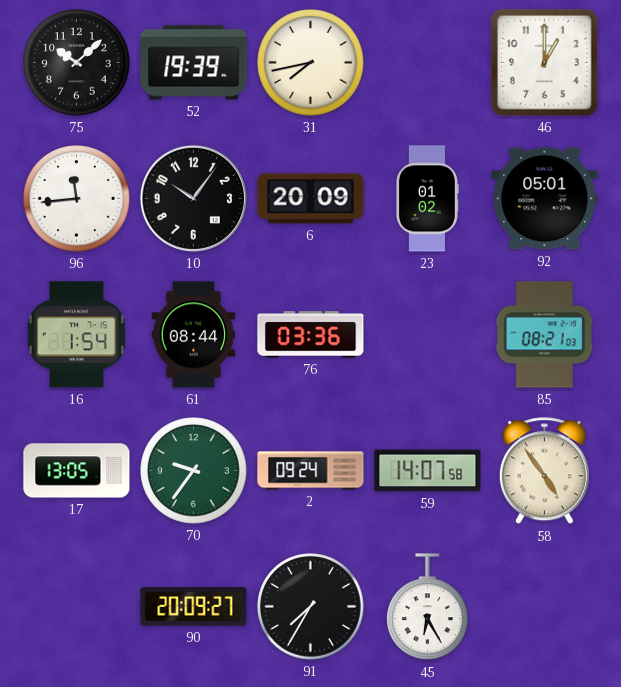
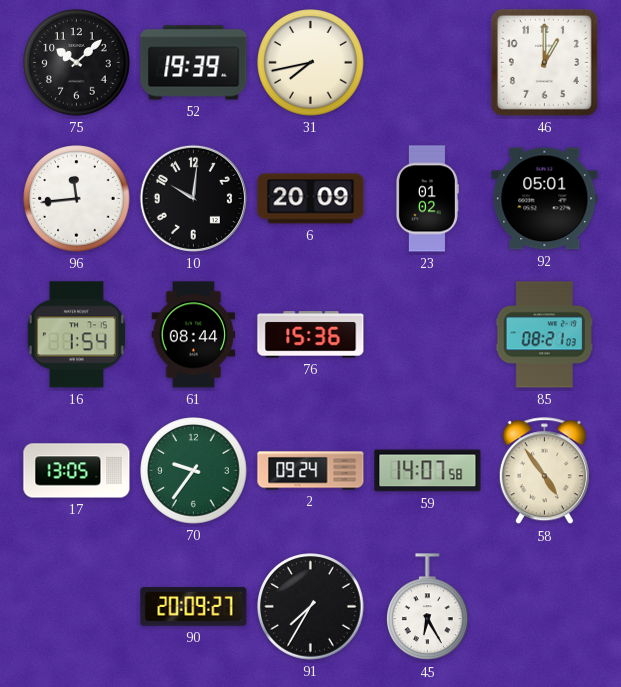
10: 10:06 -> 10:01
76: 03:36 -> 15:36
